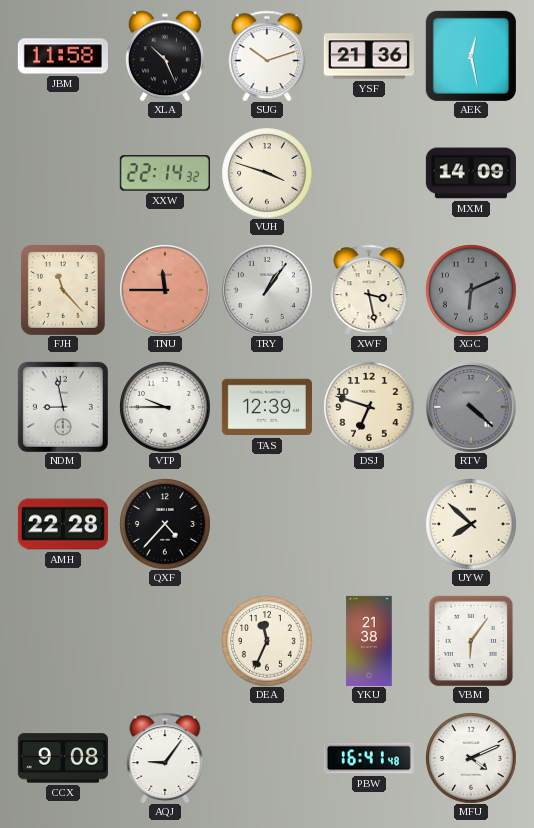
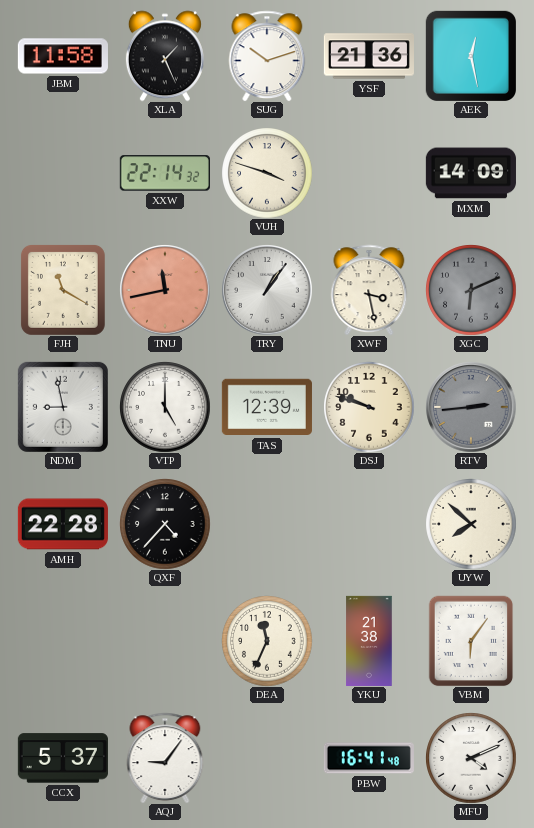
XLA: 10:26 -> 1:26
FJH: 11:23 -> 11:20
TNU: 11:45 -> 11:43
VTP: 9:45 -> 5:00
DSJ: 6:48 -> 9:48
RTV: 4:22 -> 2:44
CCX: 9:08 -> 5:37
